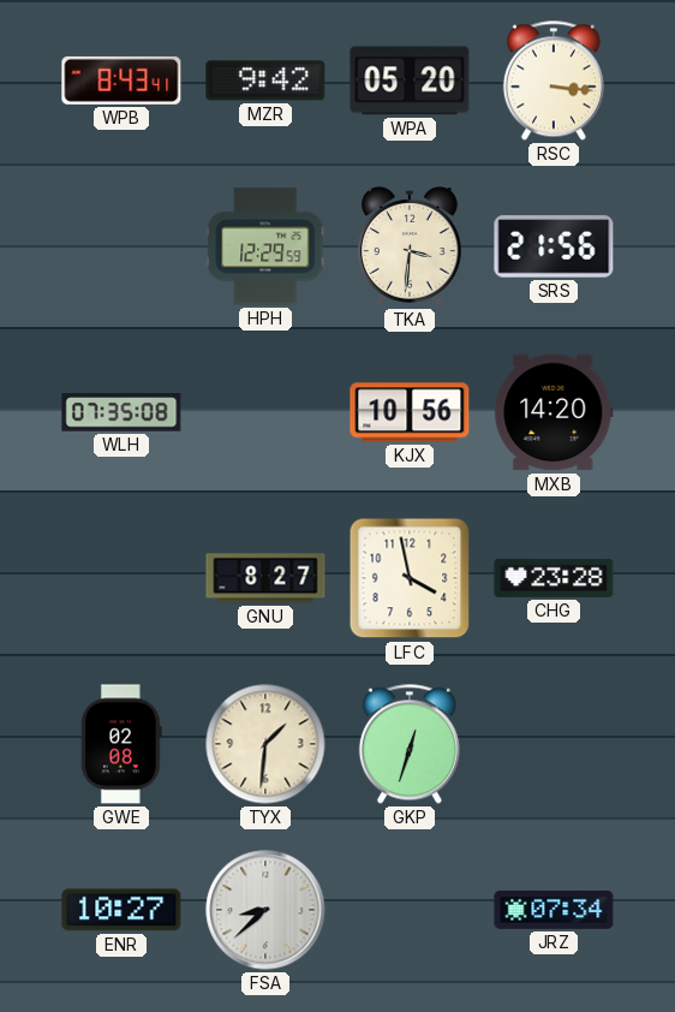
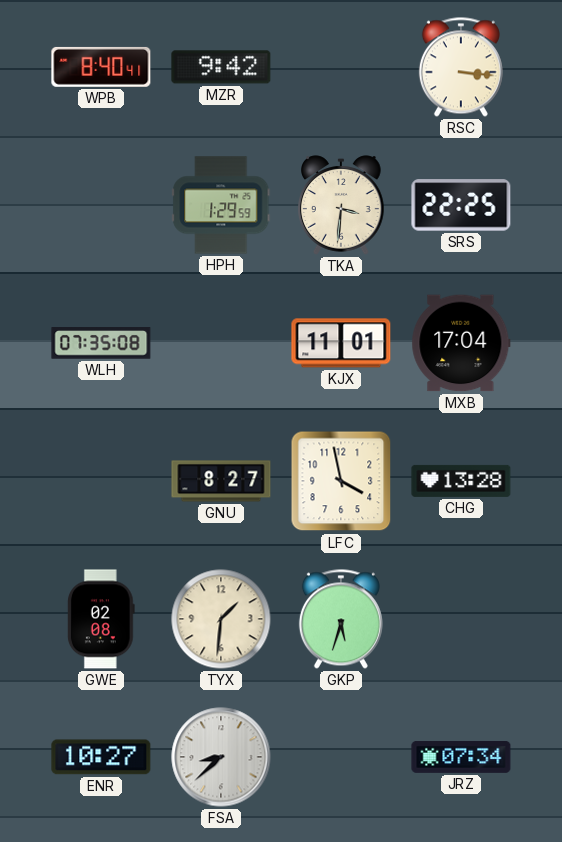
WPB: 8:43 -> 8:40
WPA: 05:20 -> none
HPH: 12:29 -> 1:29
SRS: 21:56 -> 22:25
KJX: 10:56 -> 11:01
MXB: 14:20 -> 17:04
CHG: 23:28 -> 13:28
GKP: 12:33 -> 5:33
